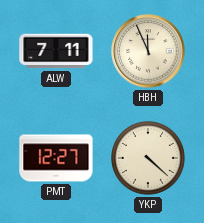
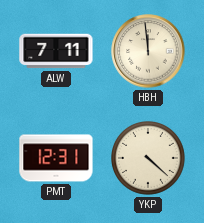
HBH: 11:56 -> 11:59
PMT: 12:27 -> 12:31
